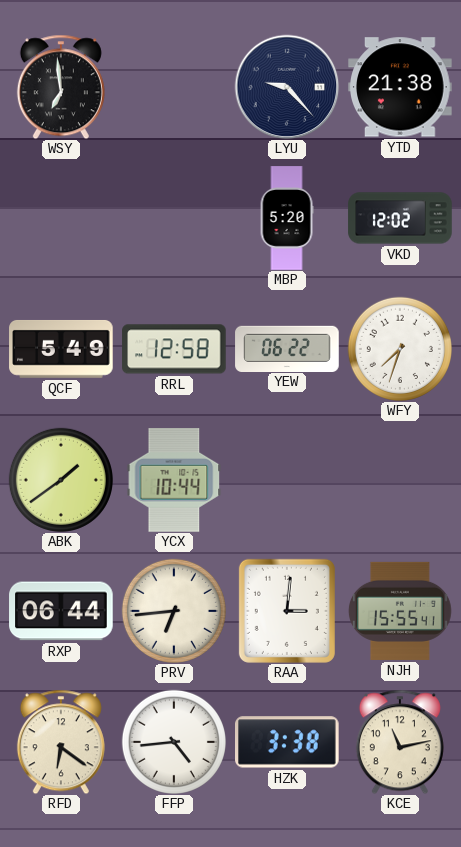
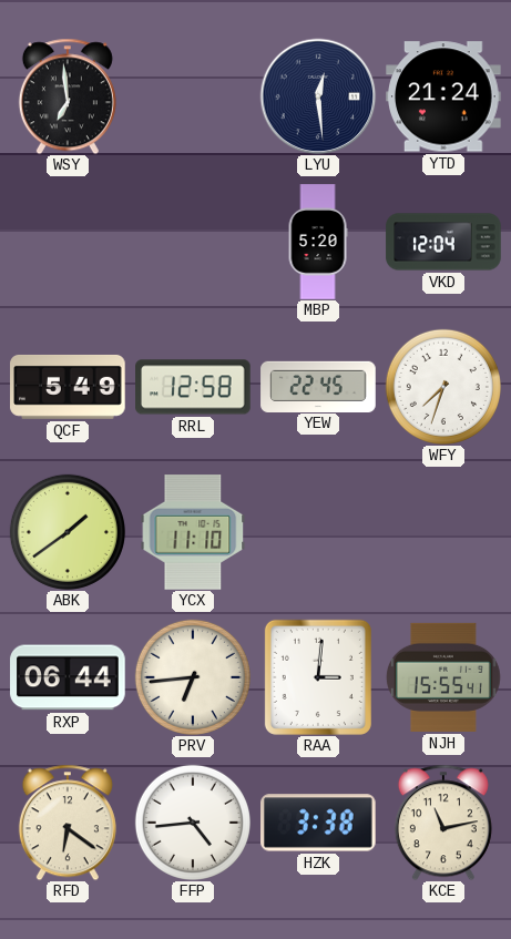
LYU: 9:23 -> 12:29
YTD: 21:38 -> 21:24
VKD: 12:02 -> 12:04
YEW: 06:22 -> 22:45
YCX: 10:44 -> 11:10
